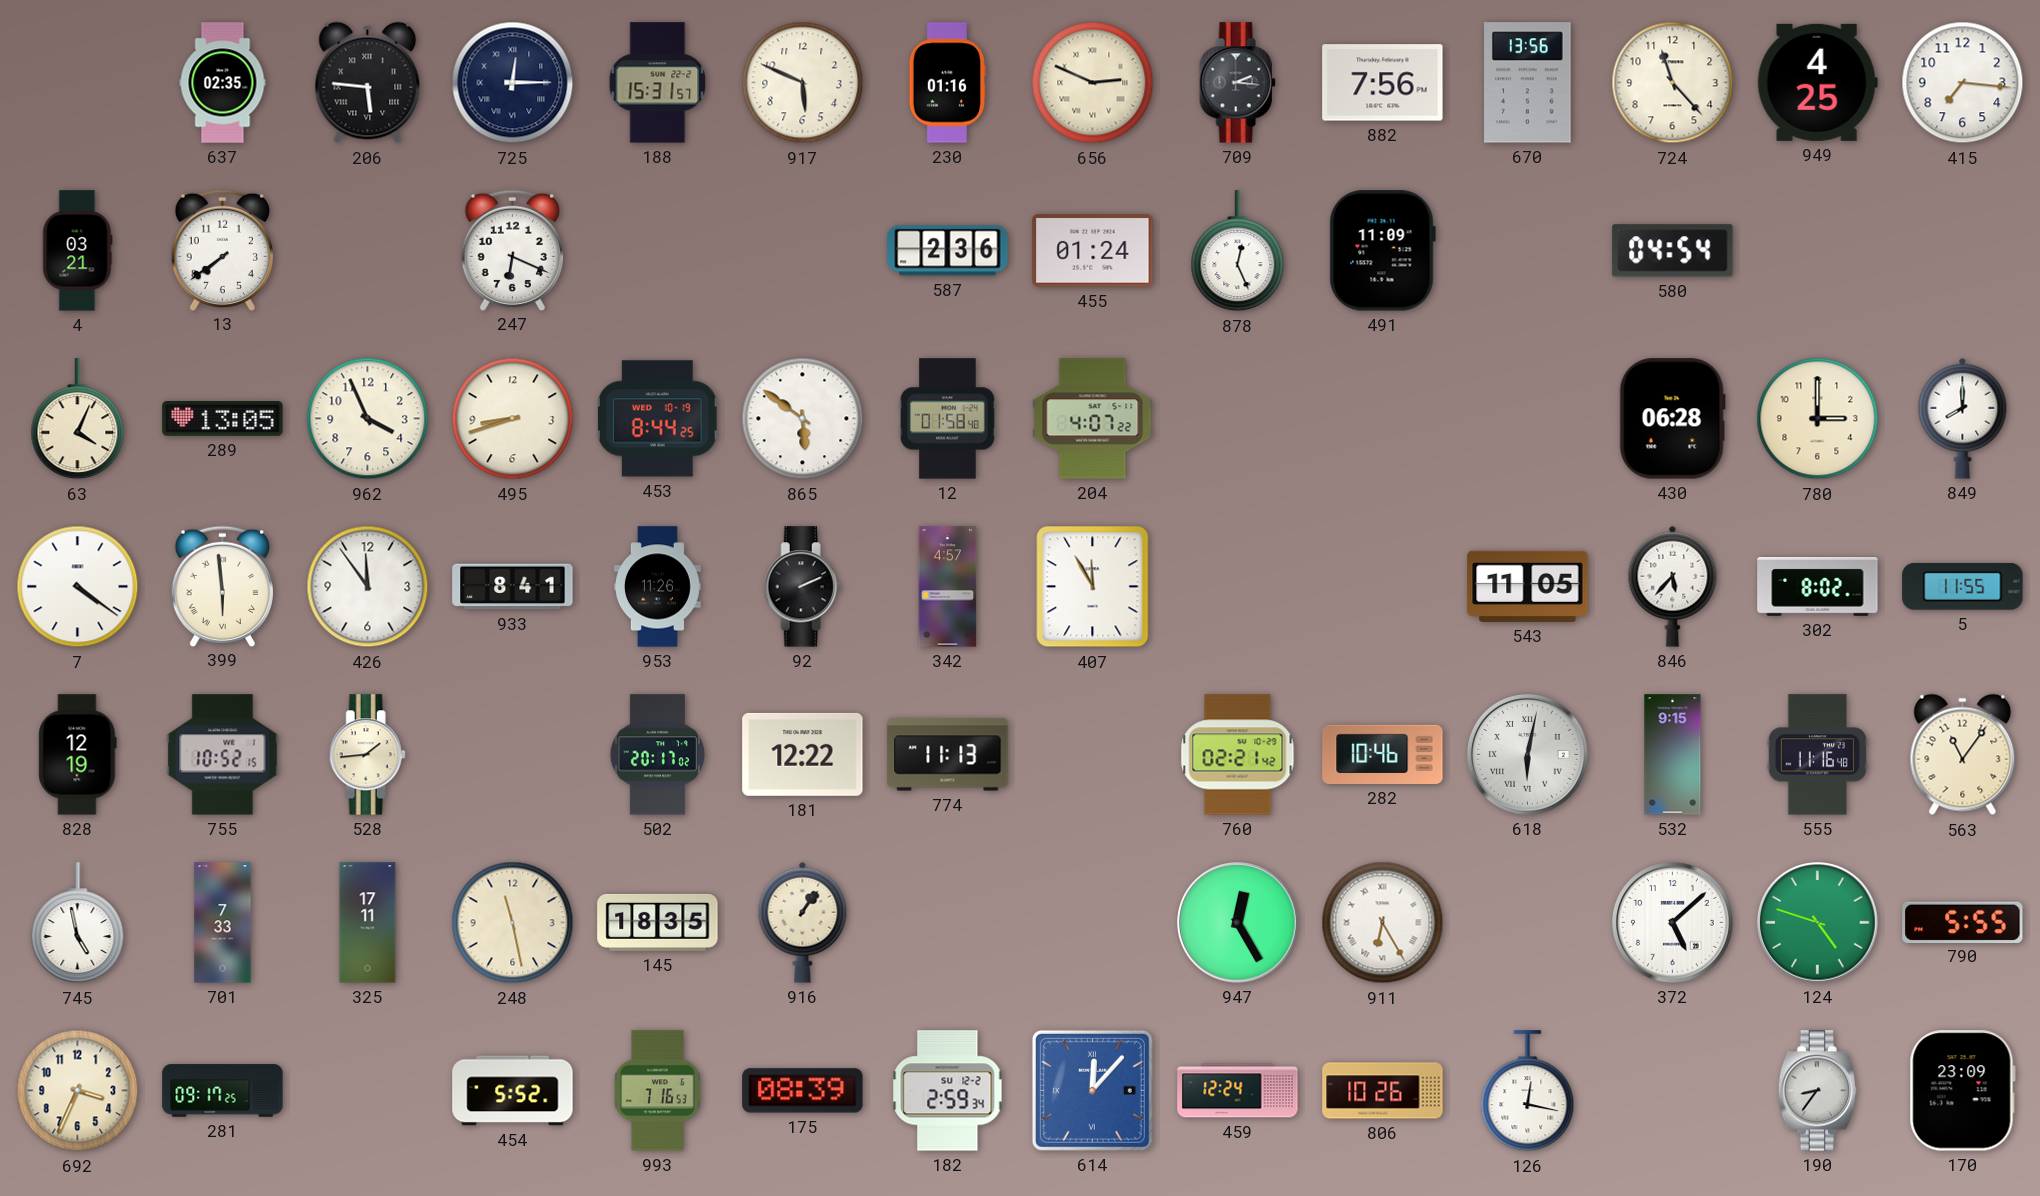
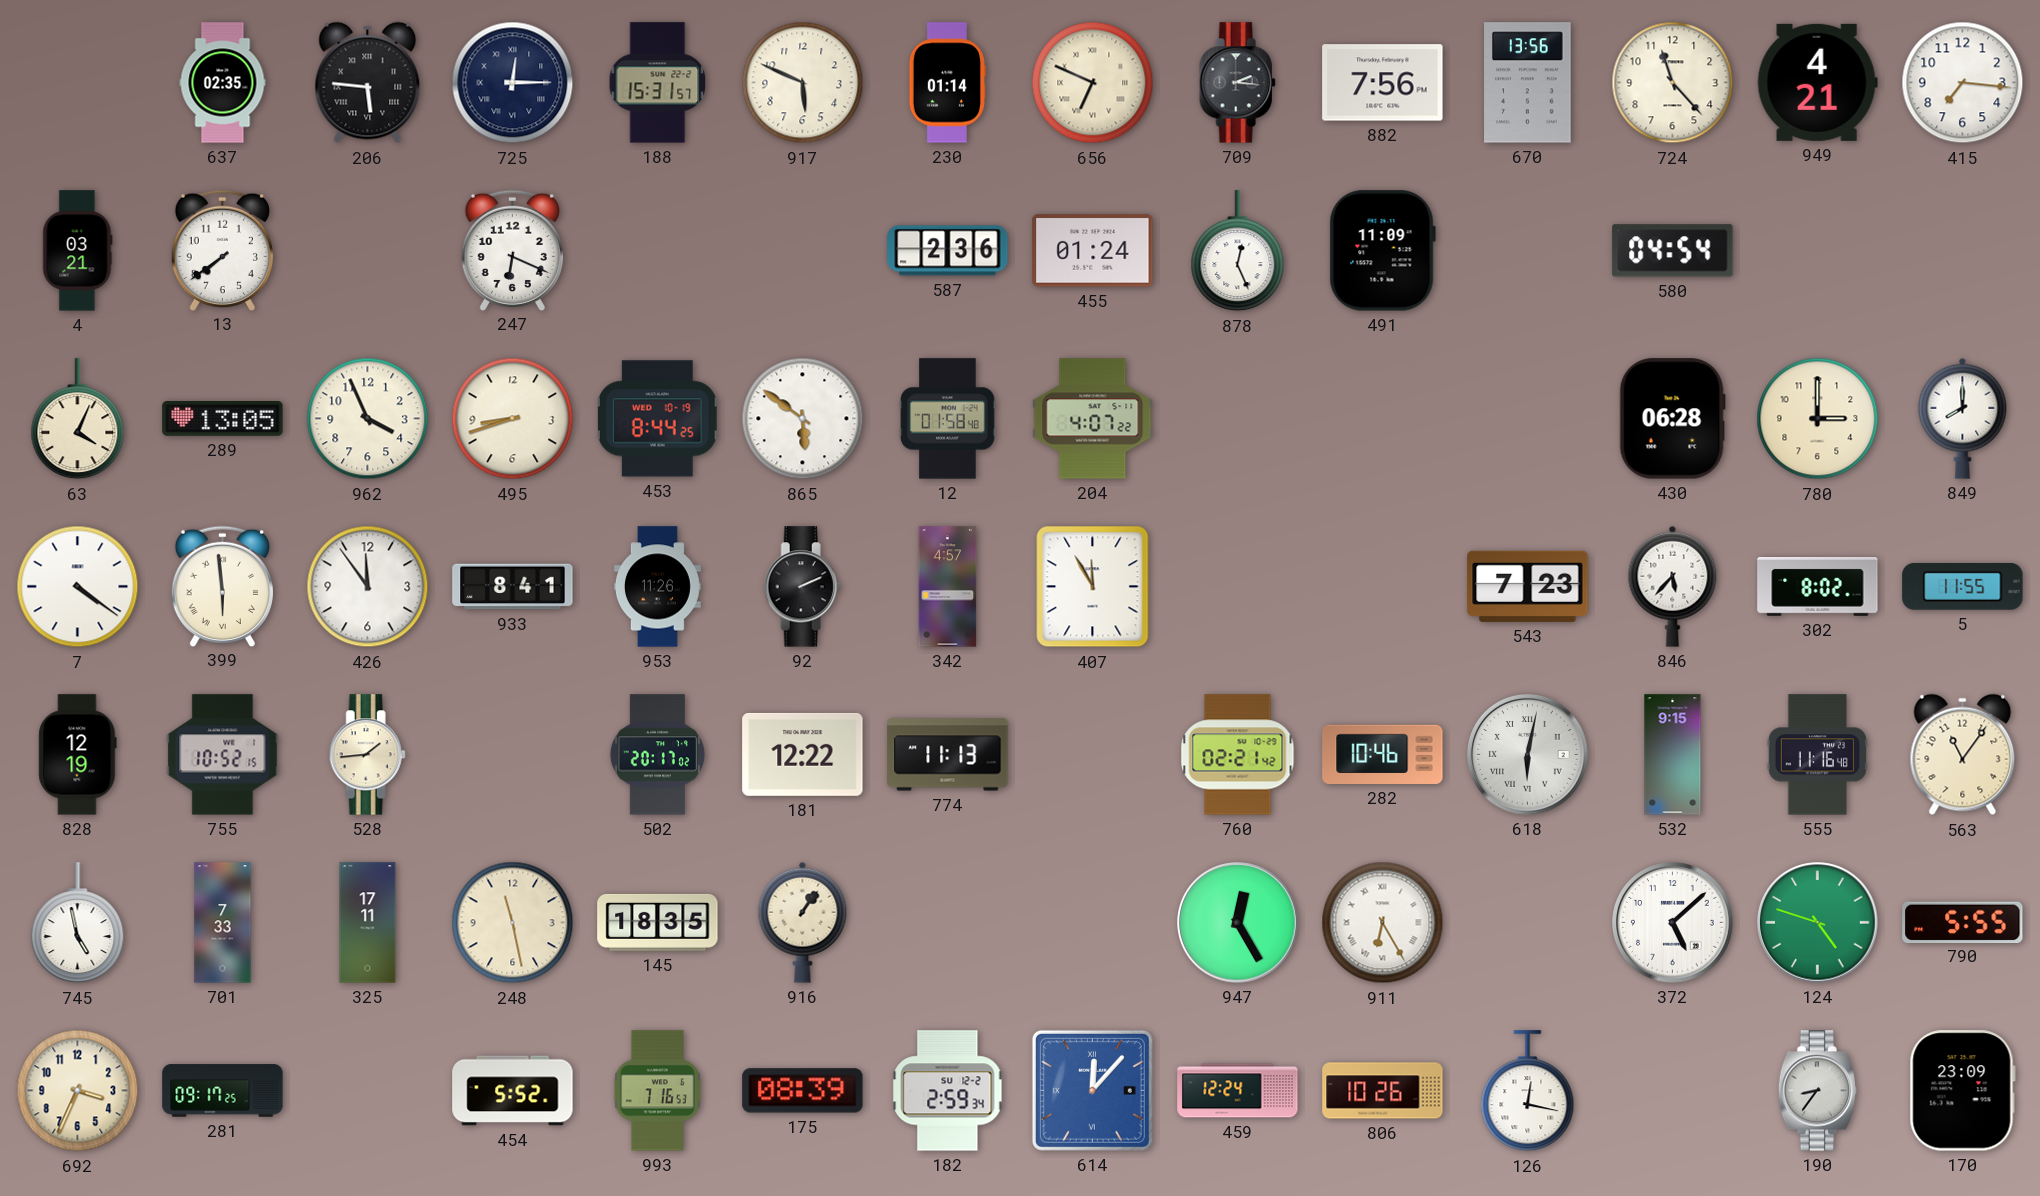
230: 01:16 -> 01:14
656: 2:49 -> 6:49
949: 4:25 -> 4:21
543: 11:05 -> 7:23
